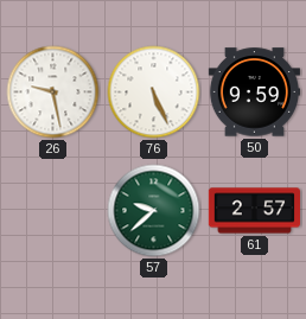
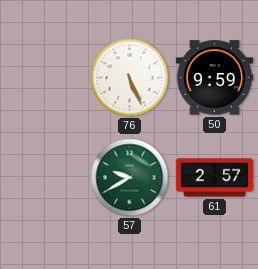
26: 9:28 -> none
57: 9:38 -> 9:40
